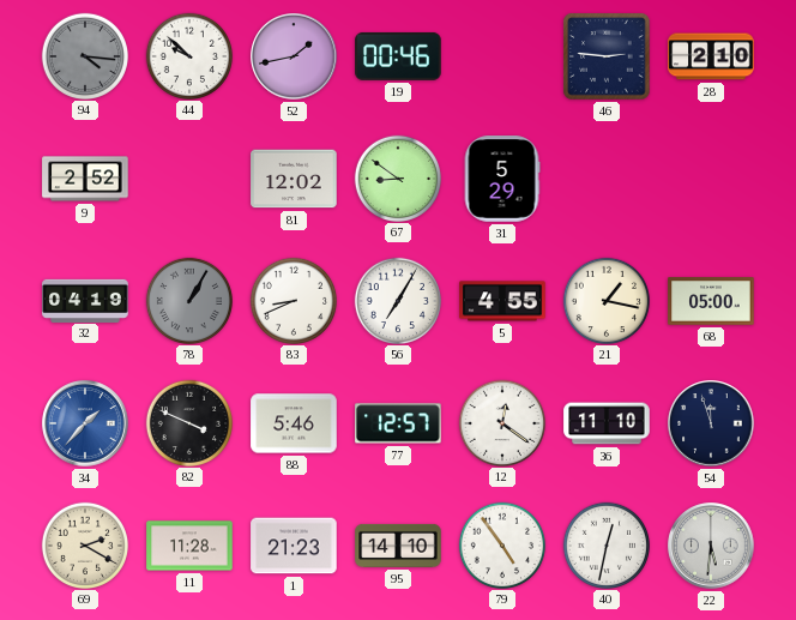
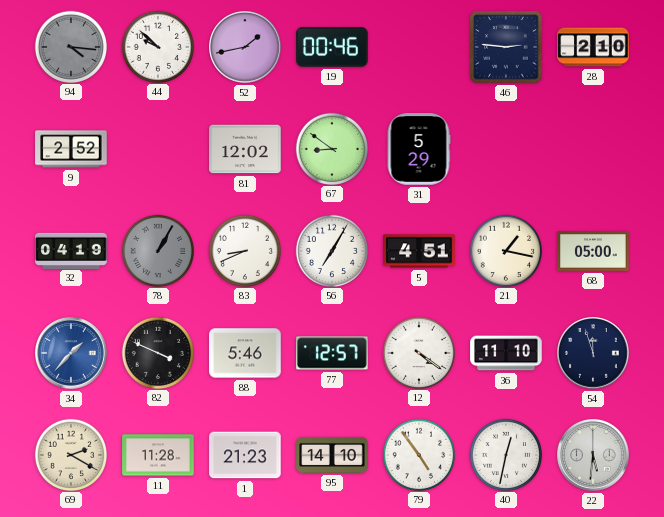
5: 4:55 -> 4:51
12: 12:21 -> 4:21
